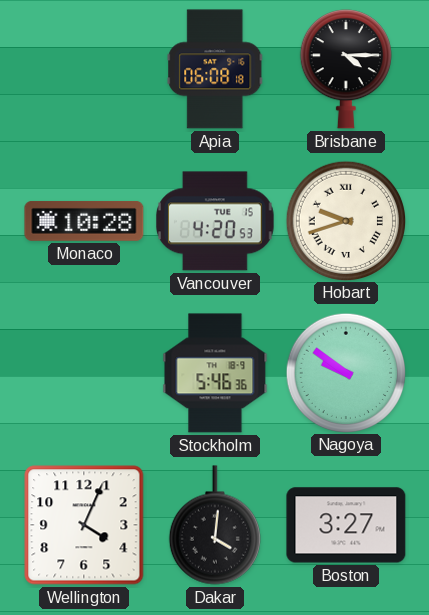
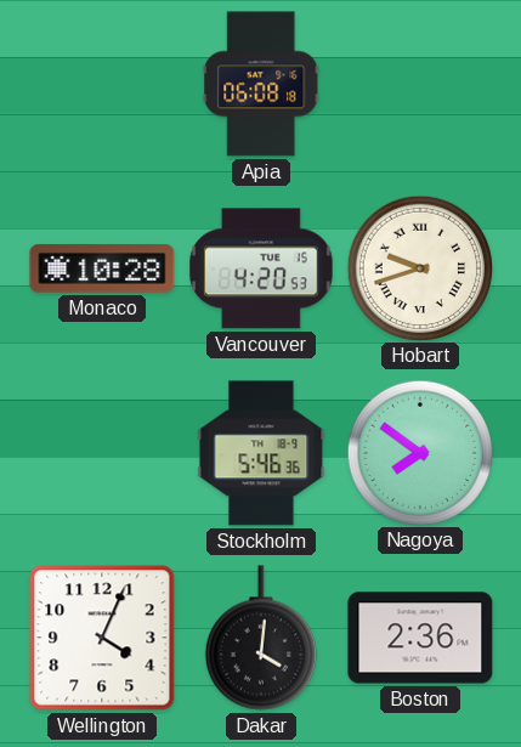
Brisbane: 4:15 -> none
Nagoya: 9:51 -> 7:51
Boston: 3:27 -> 2:36
